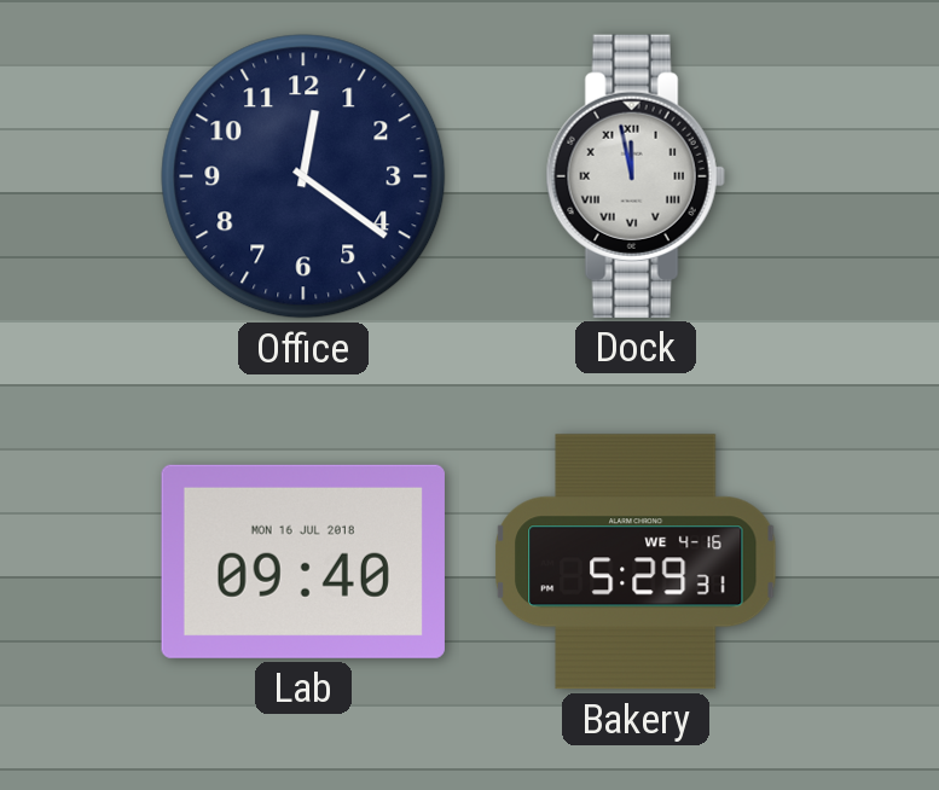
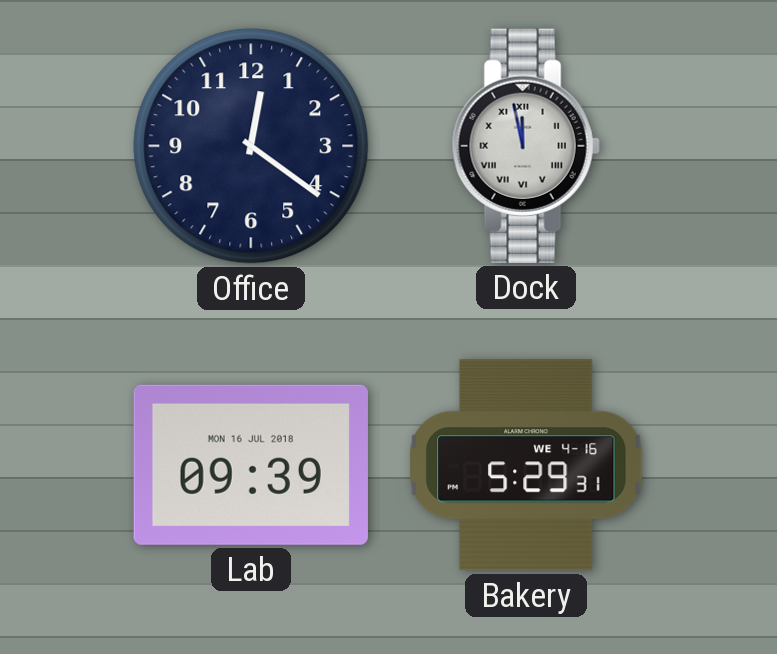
Lab: 09:40 -> 09:39
